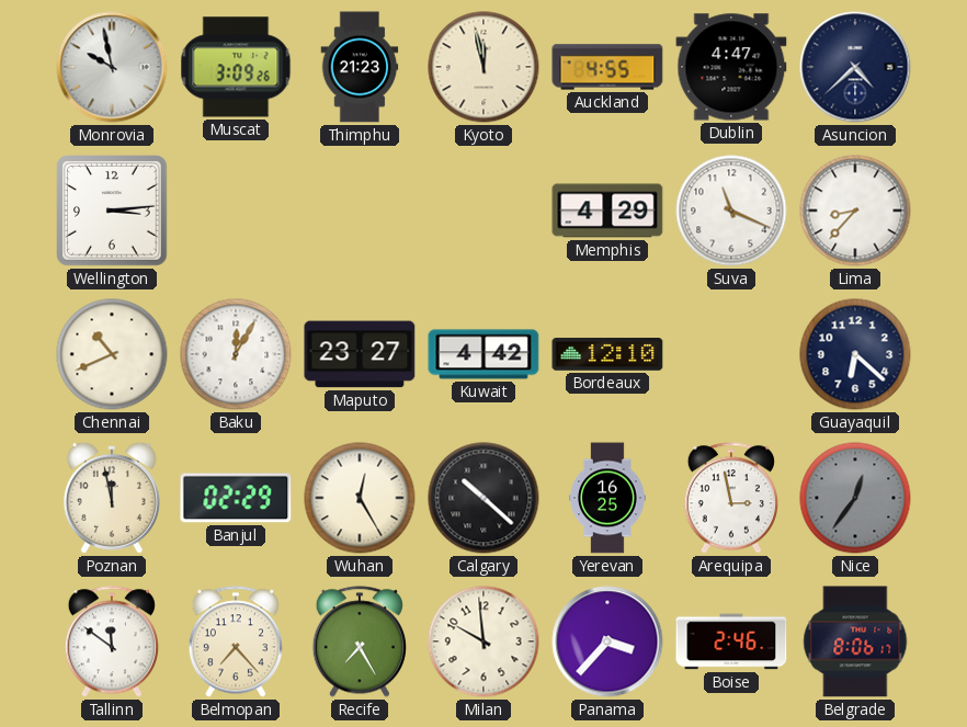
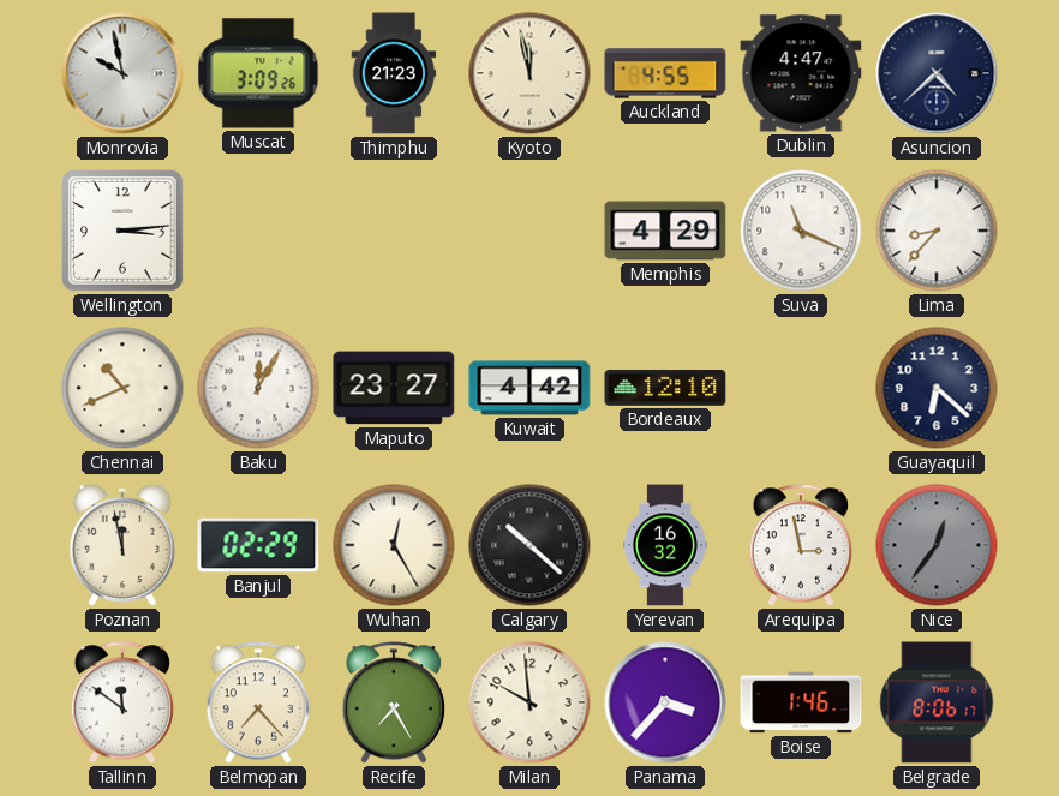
Yerevan: 16:25 -> 16:32
Boise: 2:46 -> 1:46
